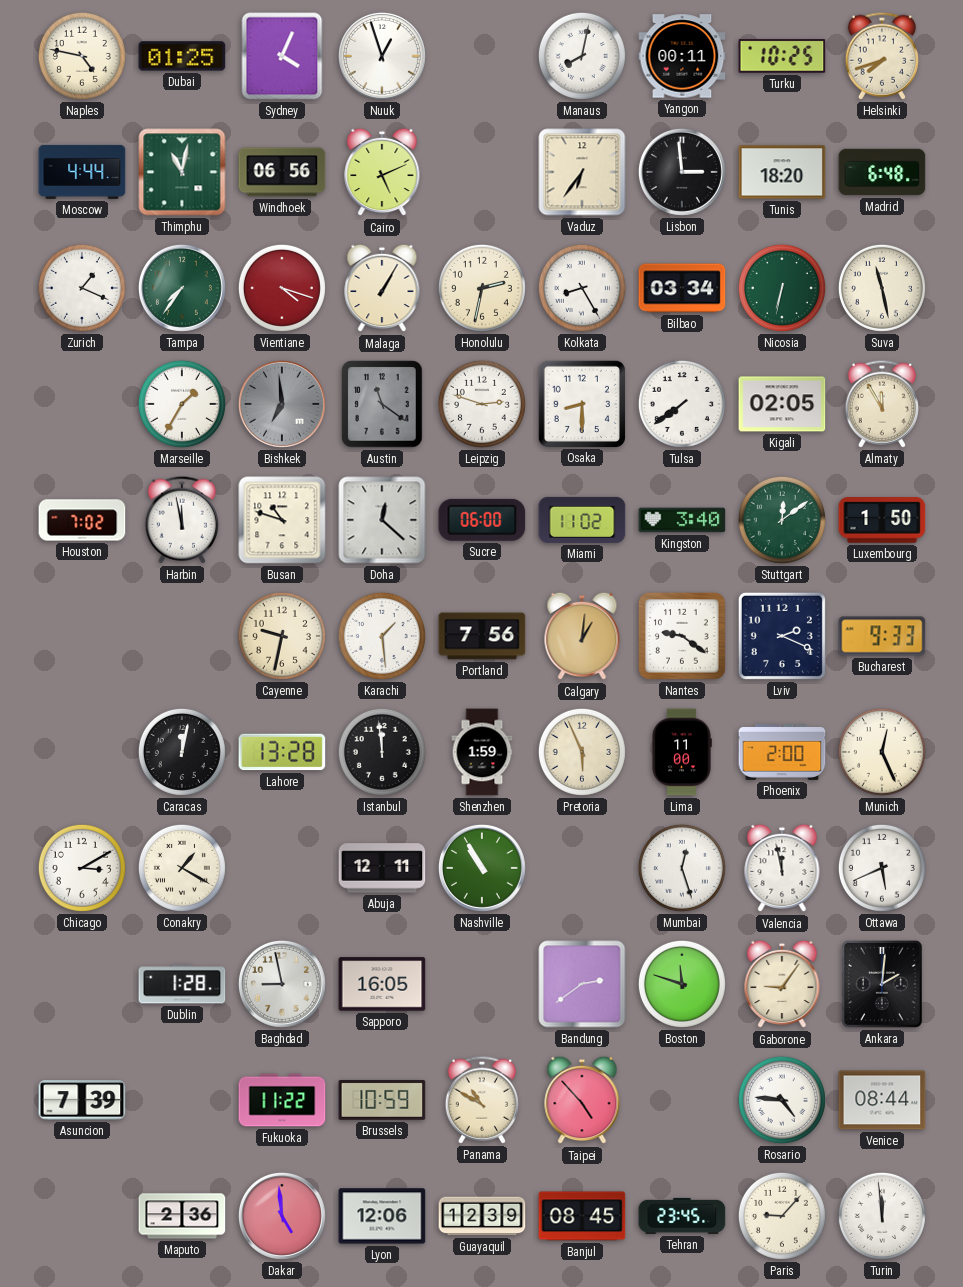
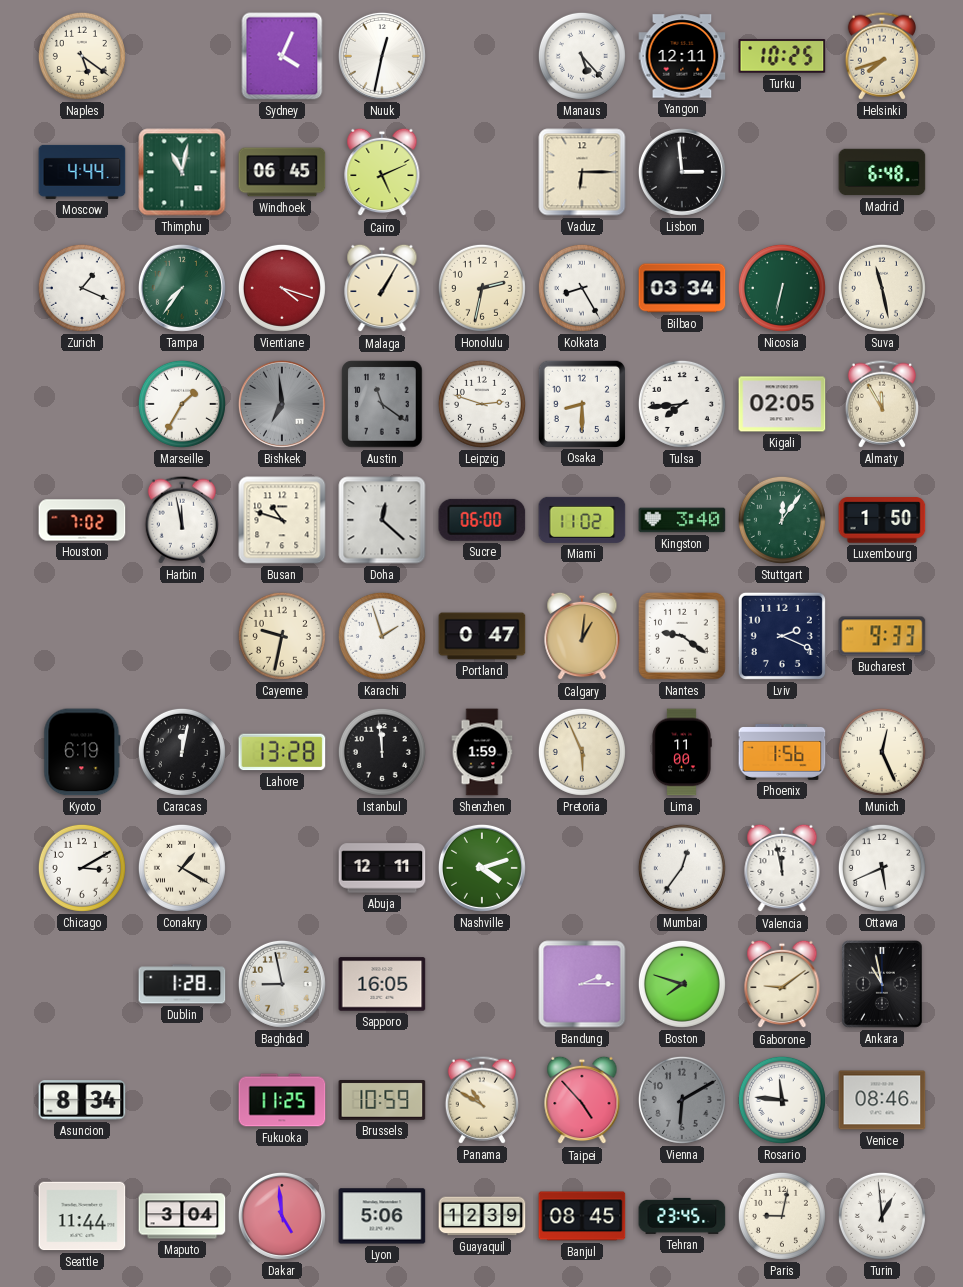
Naples: 4:47 -> 5:21
Dubai: 01:25 -> none
Nuuk: 12:57 -> 12:32
Manaus: 8:02 -> 5:23
Yangon: 00:11 -> 12:11
Windhoek: 06:56 -> 06:45
Vaduz: 6:36 -> 6:15
Tunis: 18:20 -> none
Tulsa: 7:39 -> 7:44
Stuttgart: 12:09 -> 12:06
Karachi: 1:29 -> 1:57
Portland: 7:56 -> 0:47
Kyoto: none -> 6:19
Phoenix: 2:00 -> 1:56
Nashville: 10:55 -> 4:12
Mumbai: 12:27 -> 12:36
Bandung: 2:39 -> 2:15
Boston: 11:48 -> 7:48
Gaborone: 9:06 -> 9:09
Ankara: 2:01 -> 10:58
Asuncion: 7:39 -> 8:34
Fukuoka: 11:22 -> 11:25
Vienna: none -> 6:10
Rosario: 4:46 -> 11:46
Venice: 08:44 -> 08:46
Seattle: none -> 11:44
Maputo: 2:36 -> 3:04
Lyon: 12:06 -> 5:06
Paris: 9:07 -> 9:02
Turin: 11:59 -> 12:59
